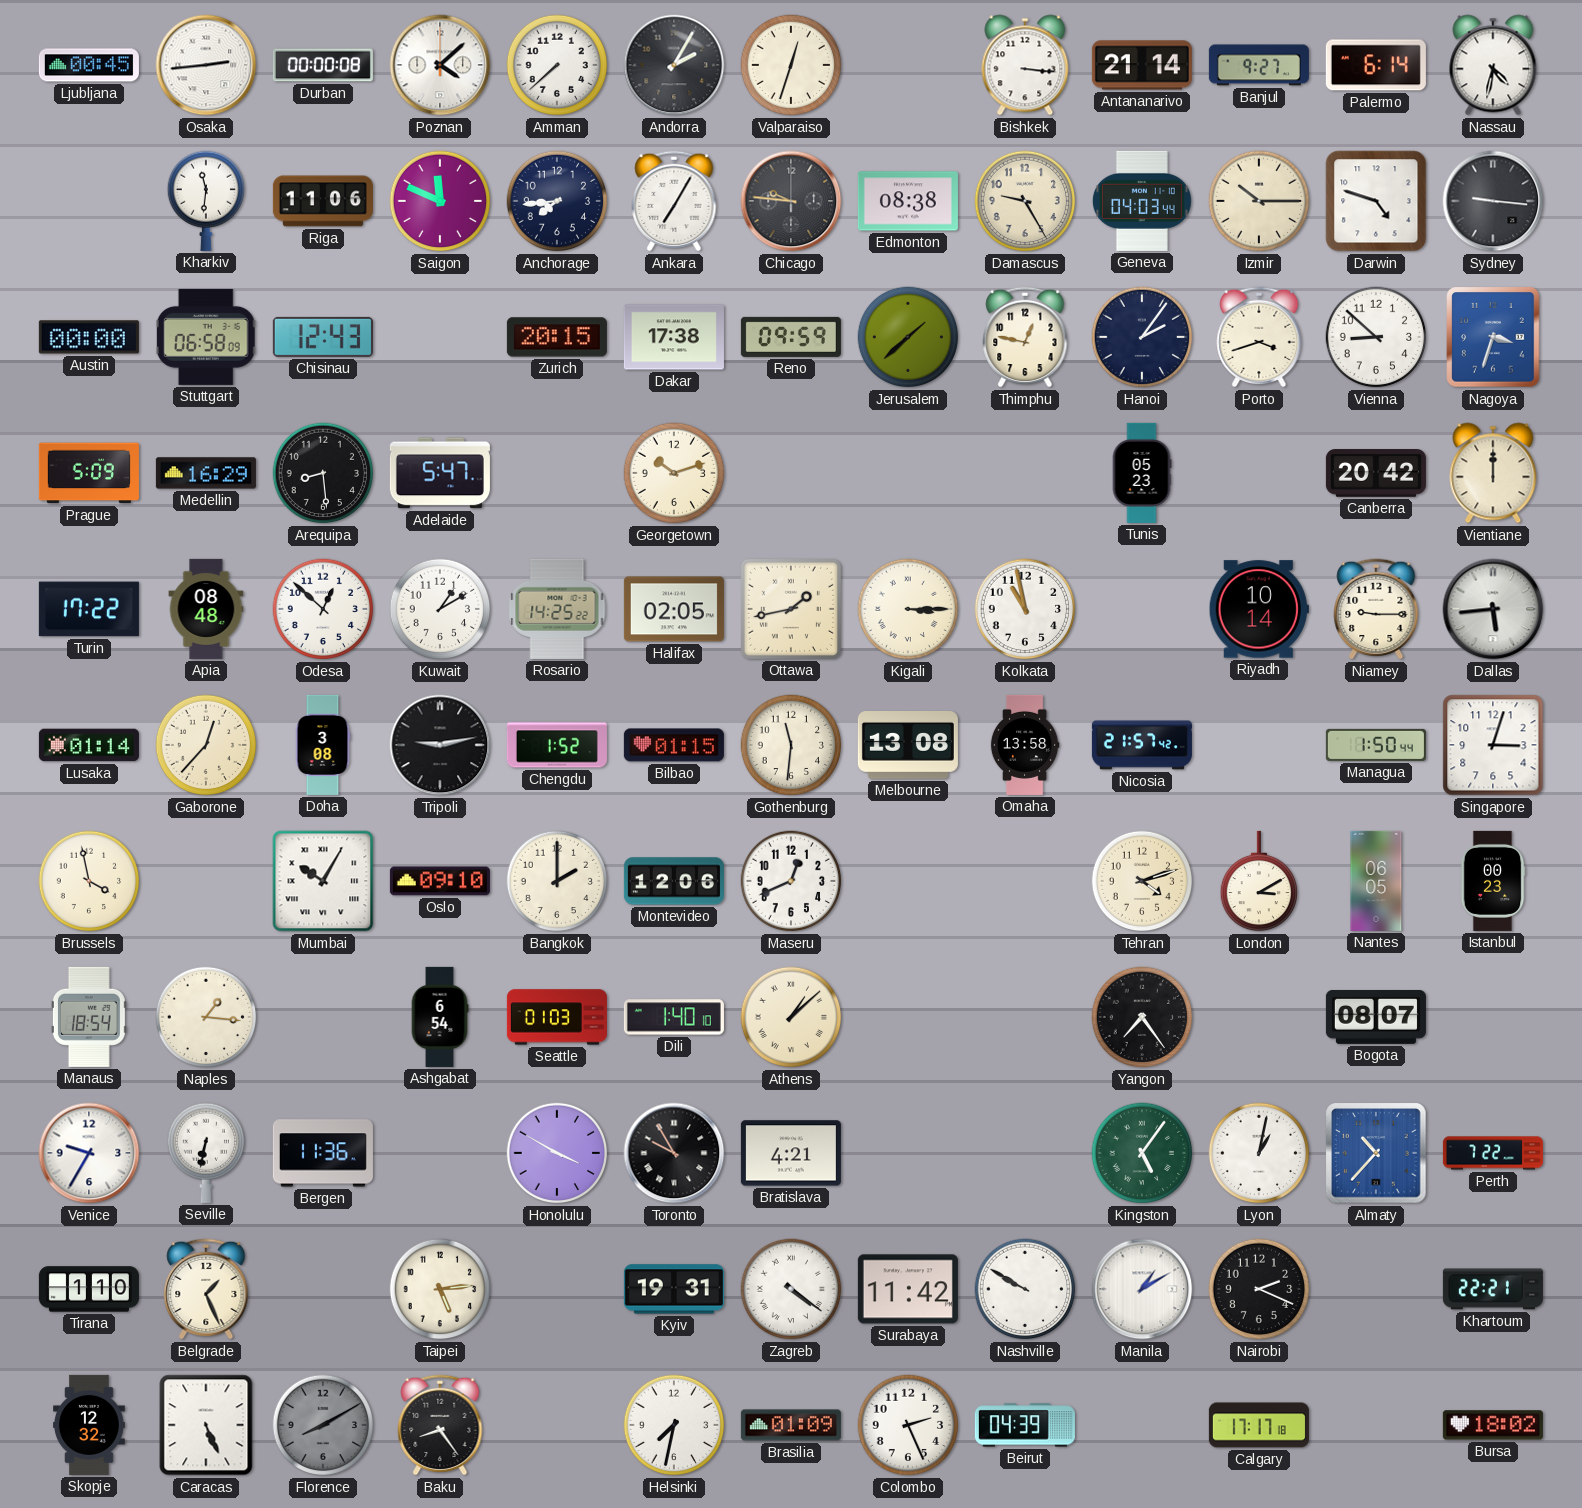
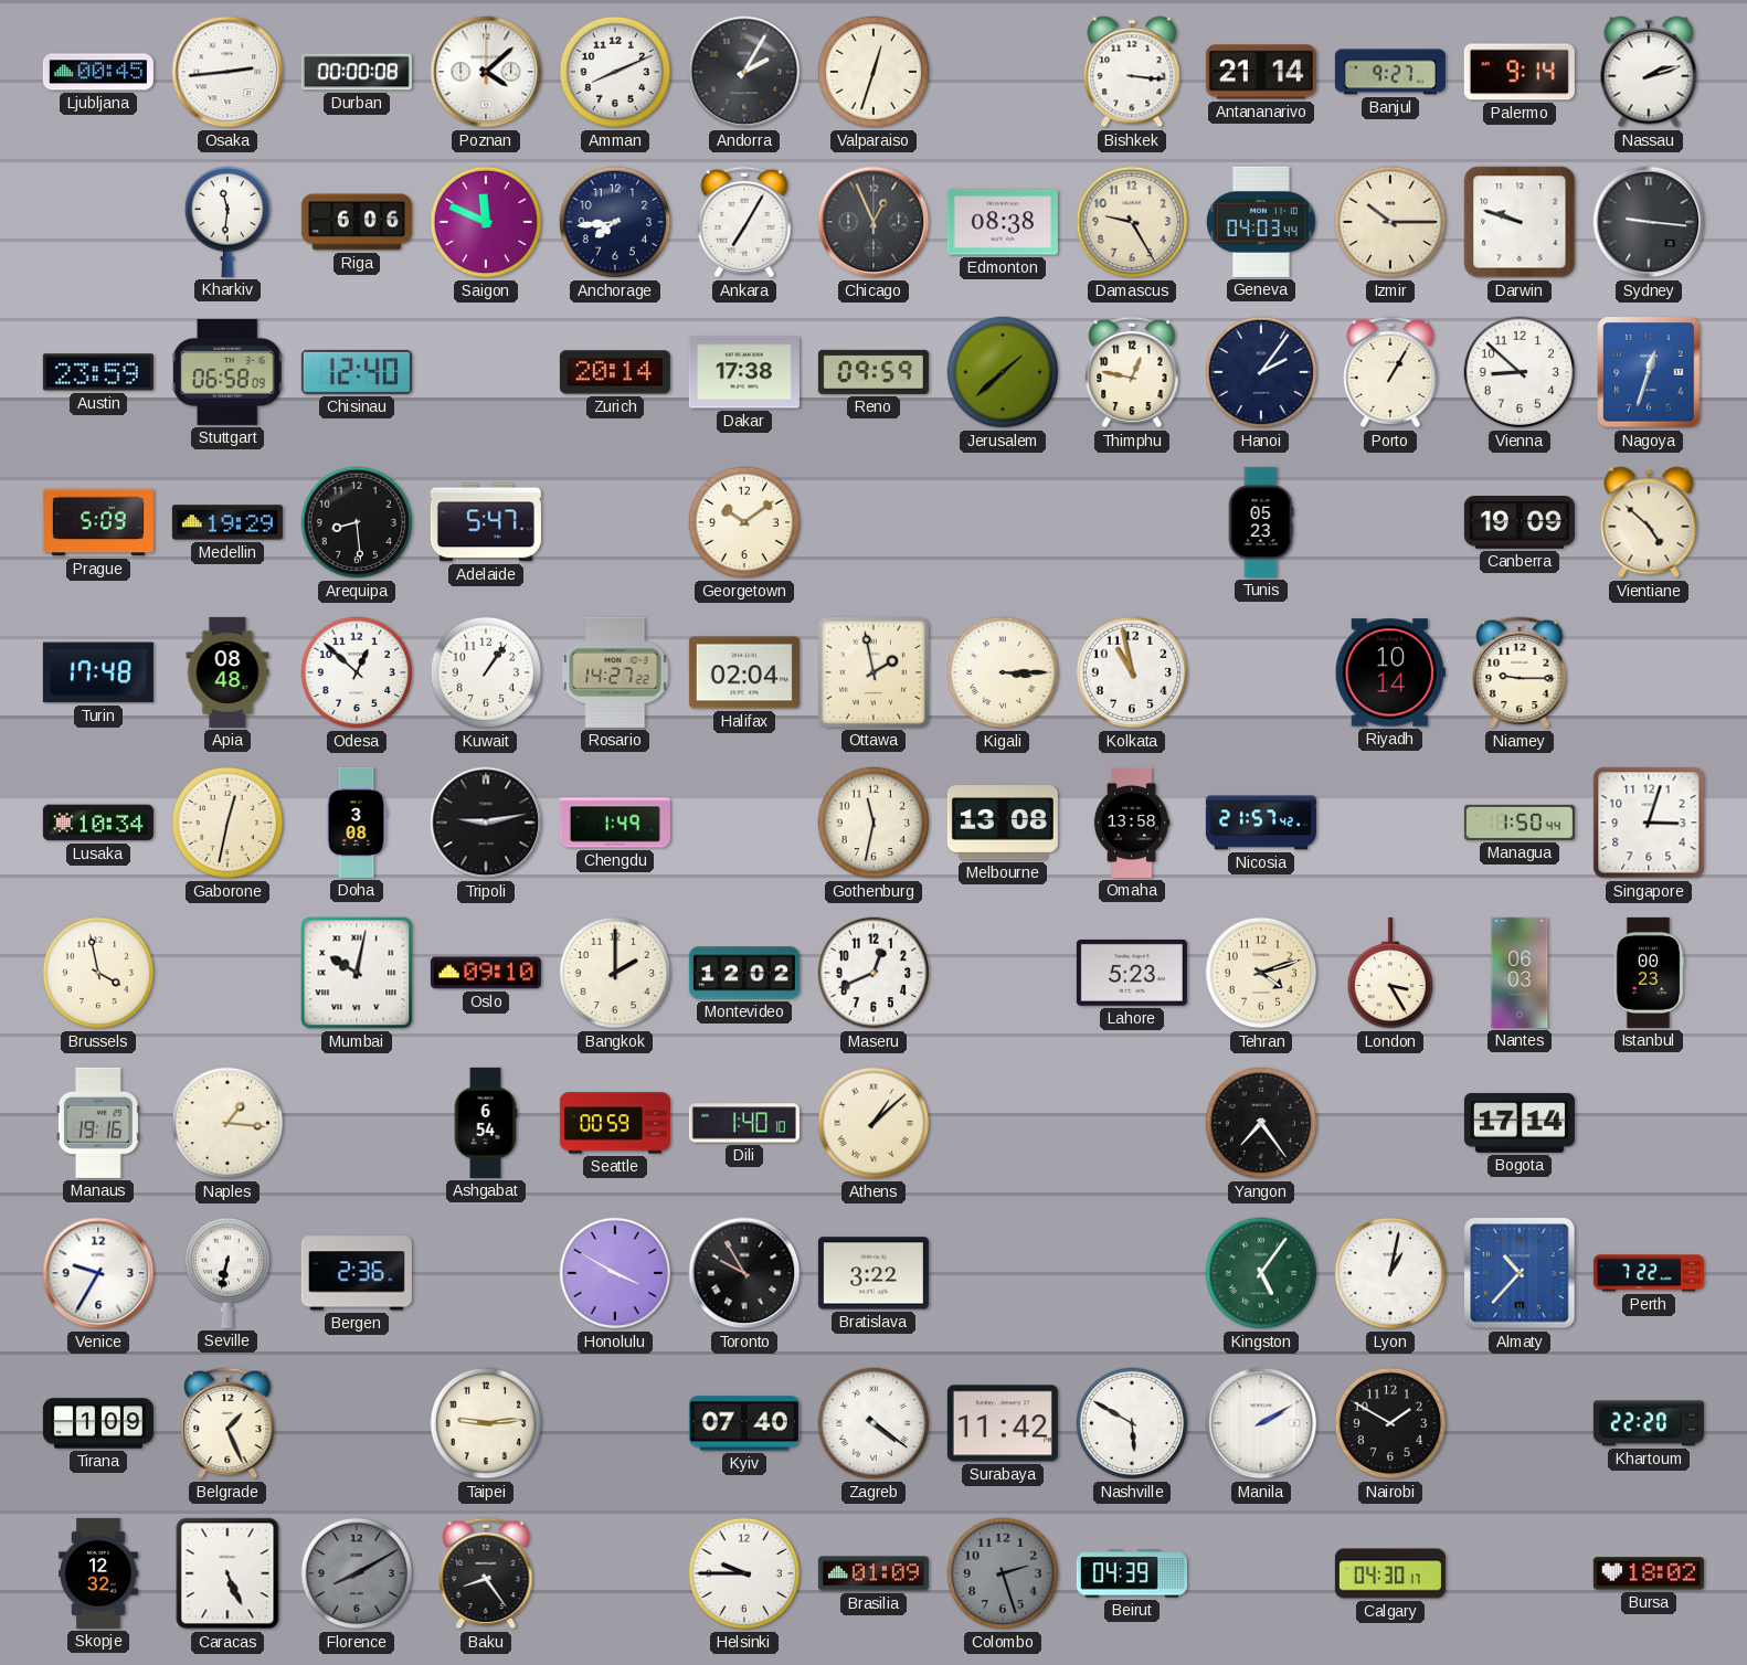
Amman: 7:38 -> 8:11
Palermo: 6:14 -> 9:14
Nassau: 4:32 -> 2:12
Riga: 11:06 -> 6:06
Chicago: 9:46 -> 12:56
Darwin: 4:48 -> 9:48
Austin: 00:00 -> 23:59
Chisinau: 12:43 -> 12:40
Zurich: 20:15 -> 20:14
Porto: 3:42 -> 1:05
Nagoya: 3:33 -> 12:33
Medellin: 16:29 -> 19:29
Georgetown: 10:12 -> 10:09
Canberra: 20:42 -> 19:09
Vientiane: 12:00 -> 4:52
Turin: 17:22 -> 17:48
Kuwait: 1:10 -> 1:06
Rosario: 14:25 -> 14:27
Halifax: 02:05 -> 02:04
Ottawa: 1:43 -> 1:58
Dallas: 5:44 -> none
Lusaka: 01:14 -> 10:34
Gaborone: 12:37 -> 12:32
Chengdu: 1:52 -> 1:49
Bilbao: 01:15 -> none
Gothenburg: 11:31 -> 11:32
Mumbai: 10:05 -> 10:02
Montevideo: 12:06 -> 12:02
Lahore: none -> 5:23
London: 3:10 -> 3:25
Nantes: 06:05 -> 06:03
Manaus: 18:54 -> 19:16
Seattle: 01:03 -> 00:59
Bogota: 08:07 -> 17:14
Bergen: 11:36 -> 2:36
Bratislava: 4:21 -> 3:22
Tirana: 1:10 -> 1:09
Taipei: 5:14 -> 9:14
Kyiv: 19:31 -> 07:40
Nashville: 9:50 -> 5:50
Manila: 1:10 -> 2:10
Nairobi: 2:19 -> 1:50
Khartoum: 22:21 -> 22:20
Helsinki: 7:32 -> 9:45
Colombo: 2:26 -> 2:27
Colombo dial: white -> grey
Calgary: 17:17 -> 04:30
